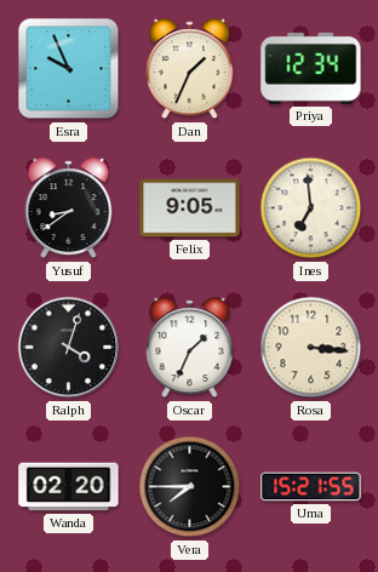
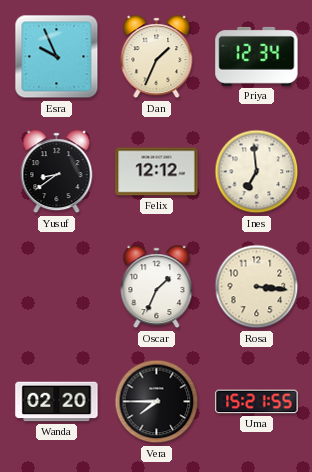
Felix: 9:05 -> 12:12
Ralph: 4:03 -> none
